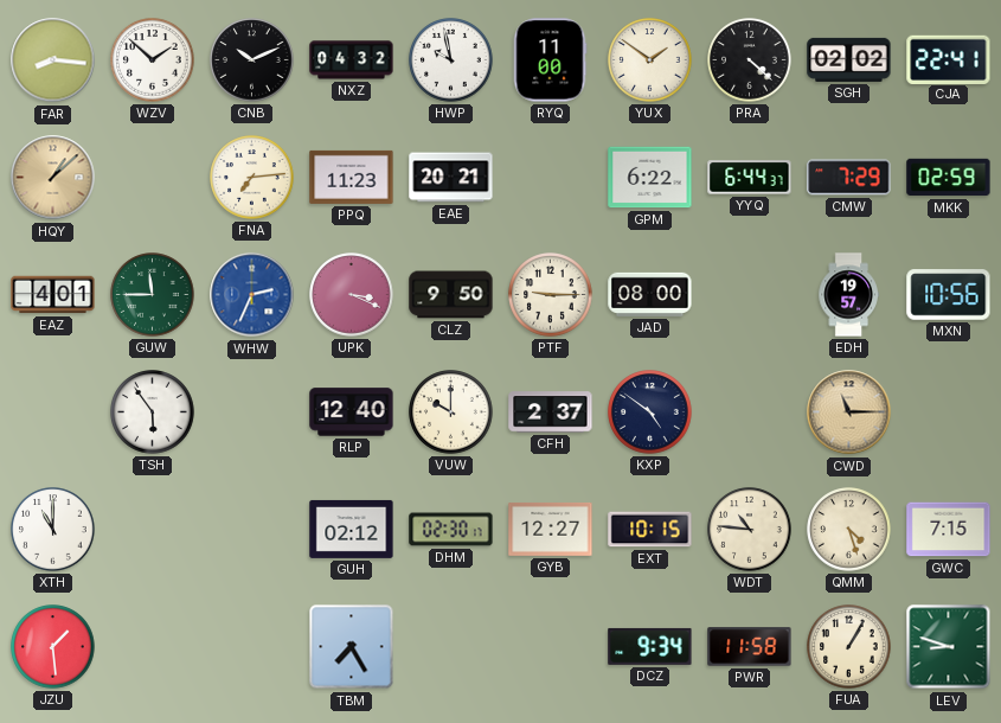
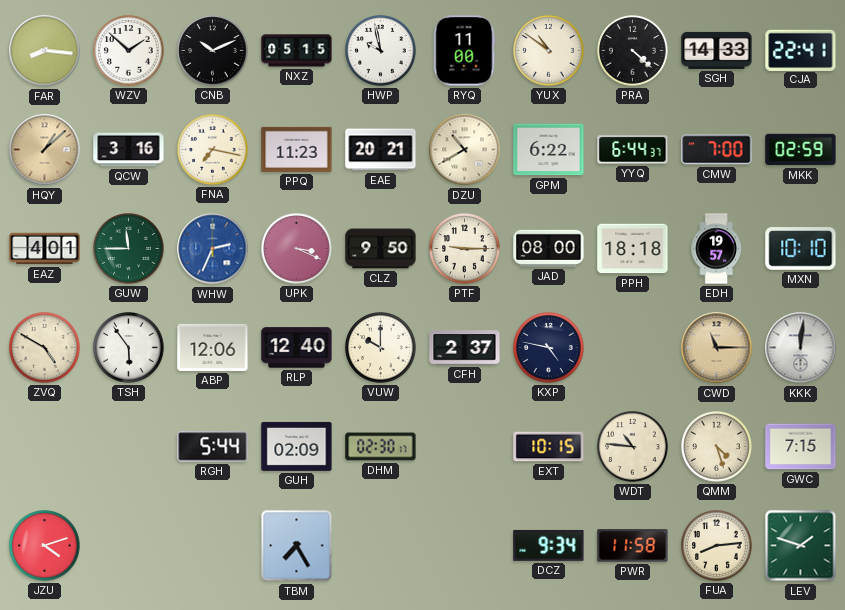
NXZ: 04:32 -> 05:15
YUX: 1:51 -> 10:51
SGH: 02:02 -> 14:33
QCW: none -> 3:16
FNA: 7:14 -> 7:17
DZU: none -> 10:40
CMW: 7:29 -> 7:00
PPH: none -> 18:18
MXN: 10:56 -> 10:10
ZVQ: none -> 4:50
ABP: none -> 12:06
KXP: 4:51 -> 4:47
KKK: none -> 12:01
XTH: 11:00 -> none
RGH: none -> 5:44
GUH: 02:12 -> 02:09
GYB: 12:27 -> none
JZU: 1:29 -> 4:12
FUA: 1:05 -> 8:14
LEV: 8:48 -> 1:48
